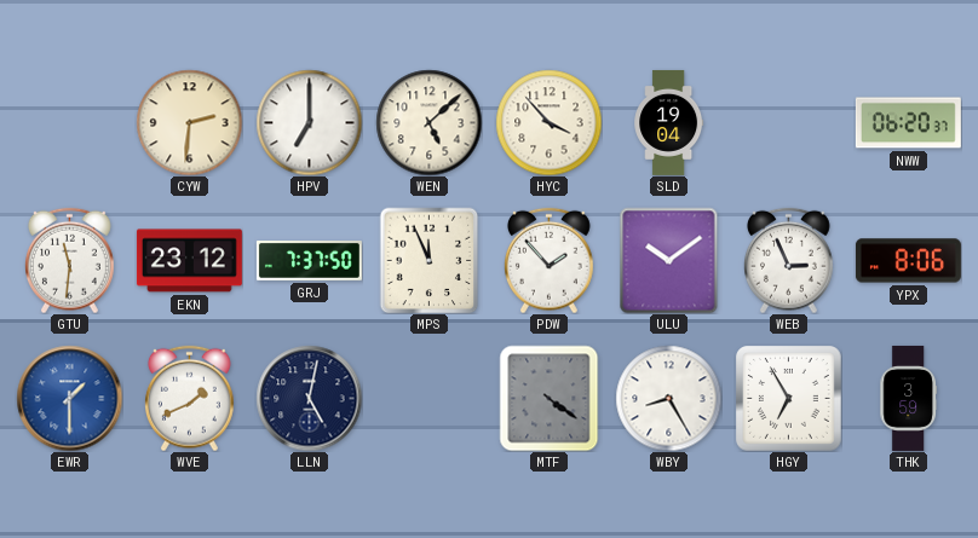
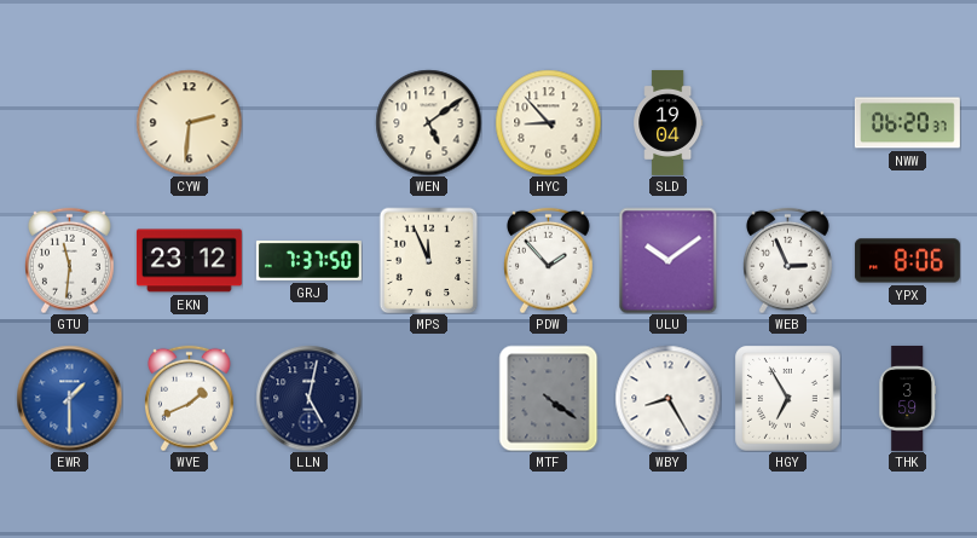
HPV: 7:00 -> none
WEN: 5:08 -> 5:09
HYC: 3:53 -> 8:53
